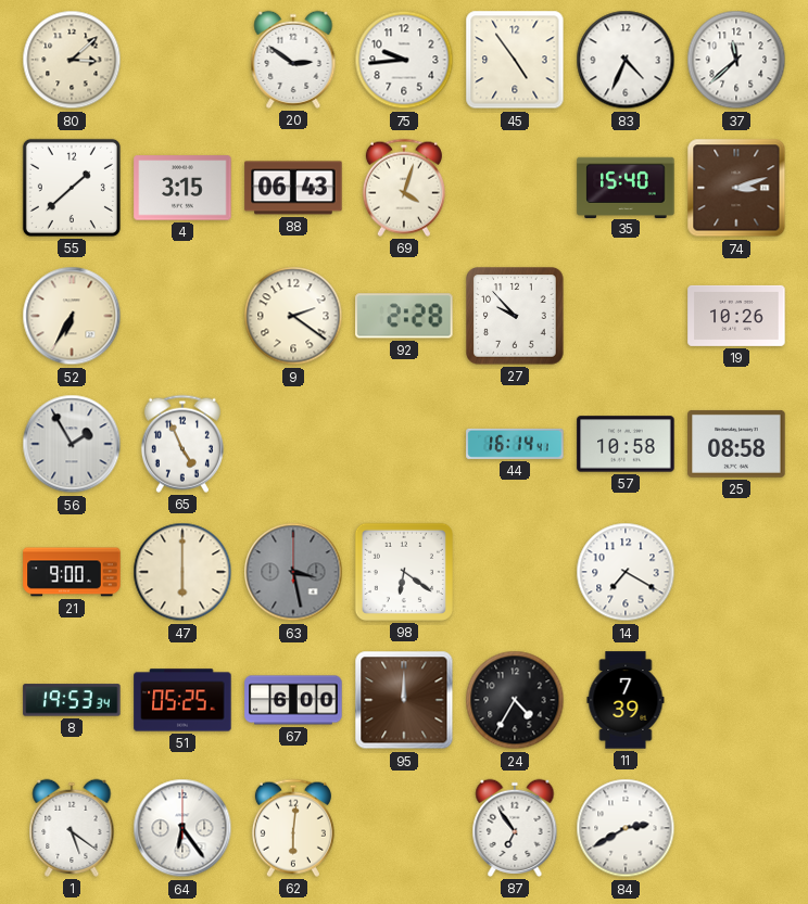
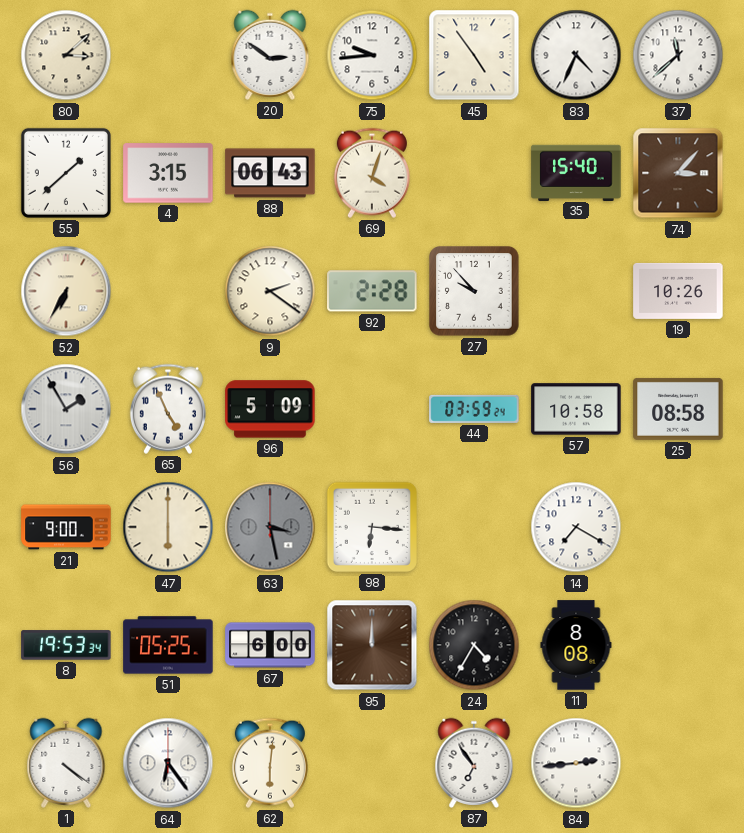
74: 3:12 -> 3:07
96: none -> 5:09
44: 16:14 -> 03:59
98: 6:21 -> 6:16
11: 7:39 -> 8:08
1: 5:21 -> 4:21
84: 2:40 -> 2:44
